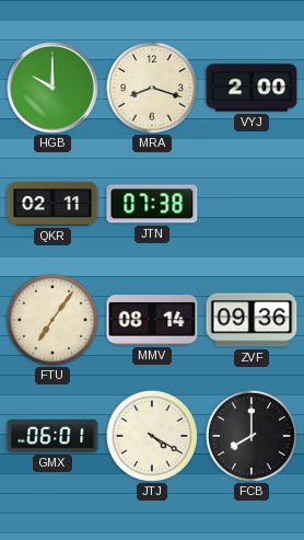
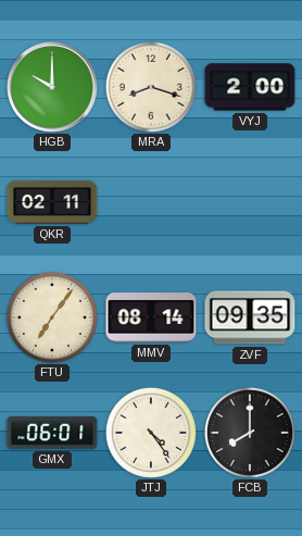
JTN: 07:38 -> none
ZVF: 09:36 -> 09:35
JTJ: 4:20 -> 4:24
